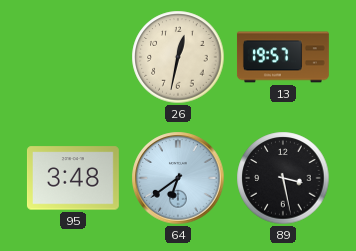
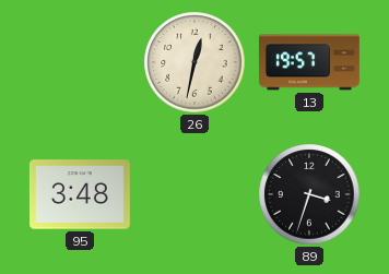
64: 6:39 -> none
89: 3:28 -> 3:33
